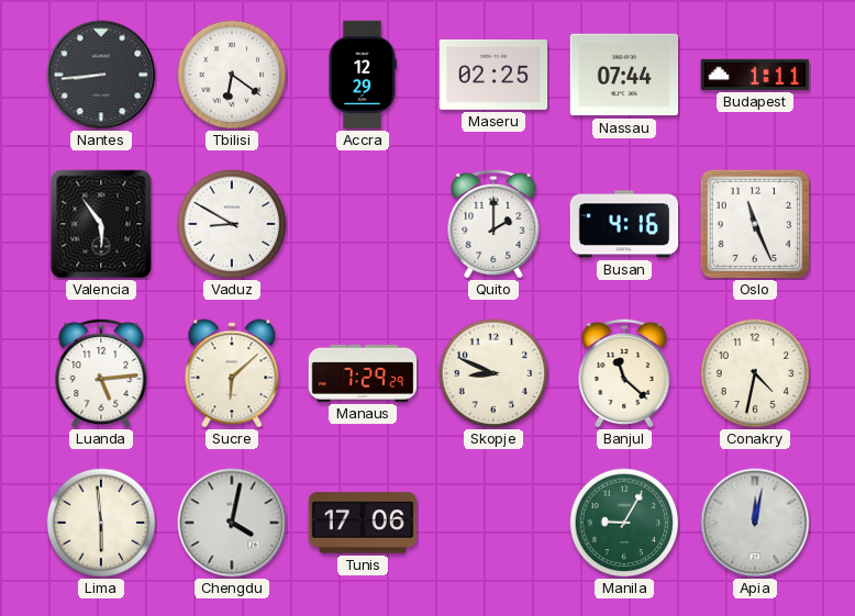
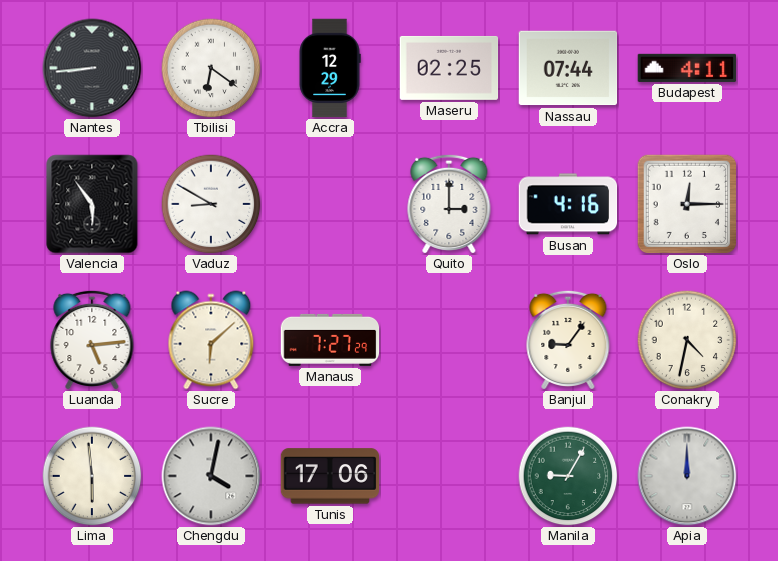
Budapest: 1:11 -> 4:11
Quito: 2:00 -> 3:00
Oslo: 11:26 -> 12:15
Manaus: 7:29 -> 7:27
Skopje: 8:49 -> none
Banjul: 11:22 -> 9:06
Apia: 12:02 -> 12:00
